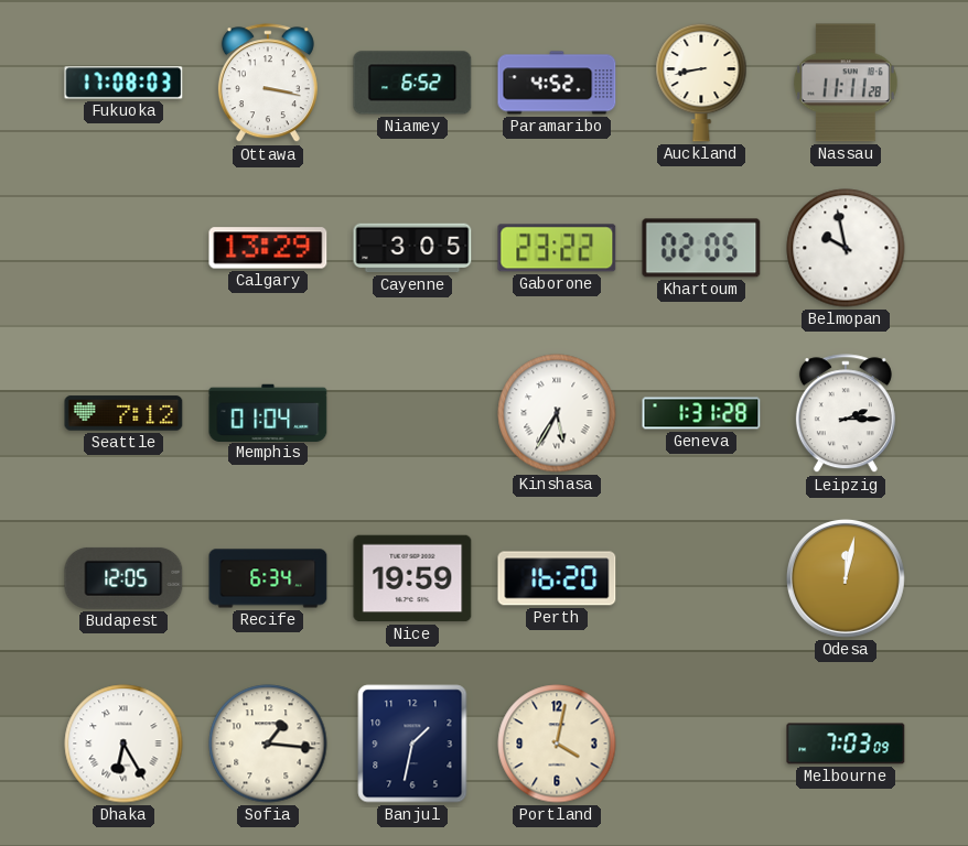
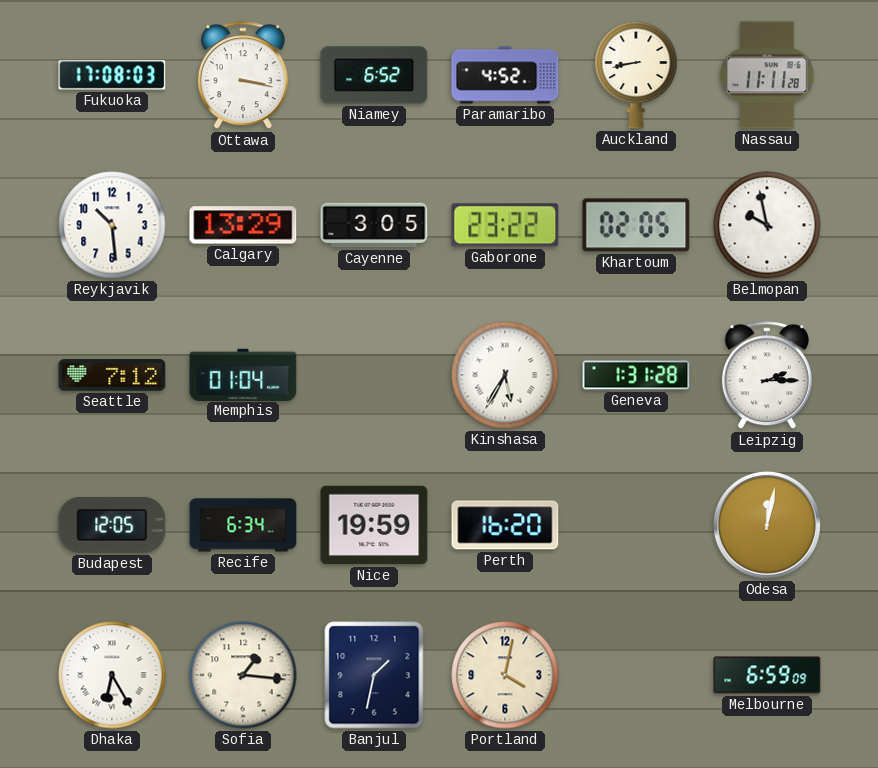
Reykjavik: none -> 10:29
Melbourne: 7:03 -> 6:59
